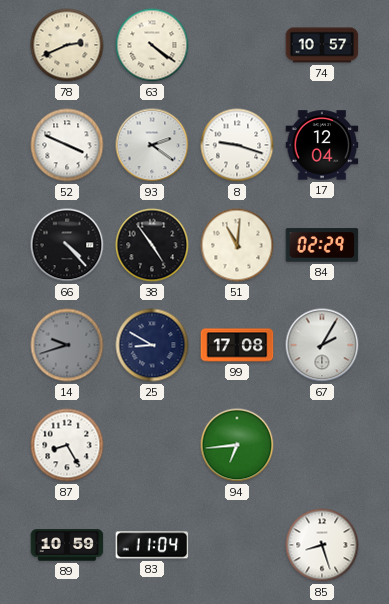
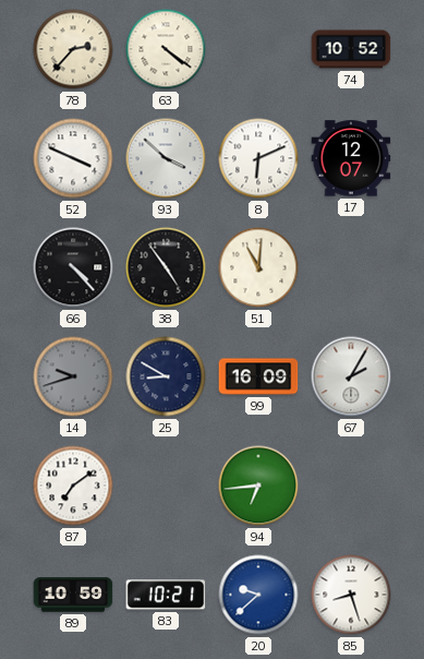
78: 2:41 -> 2:37
74: 10:57 -> 10:52
93: 2:21 -> 3:52
8: 9:18 -> 6:11
17: 12:04 -> 12:07
84: 02:29 -> none
99: 17:08 -> 16:09
87: 8:25 -> 7:09
83: 11:04 -> 10:21
20: none -> 9:38
